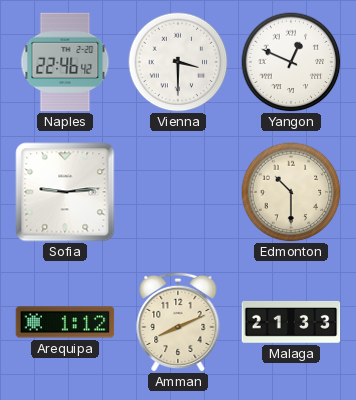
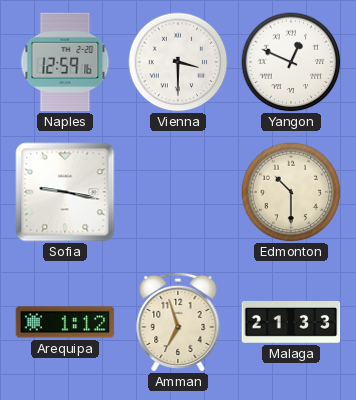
Naples: 22:46 -> 12:59
Sofia: 9:14 -> 9:17
Amman: 8:11 -> 6:57
